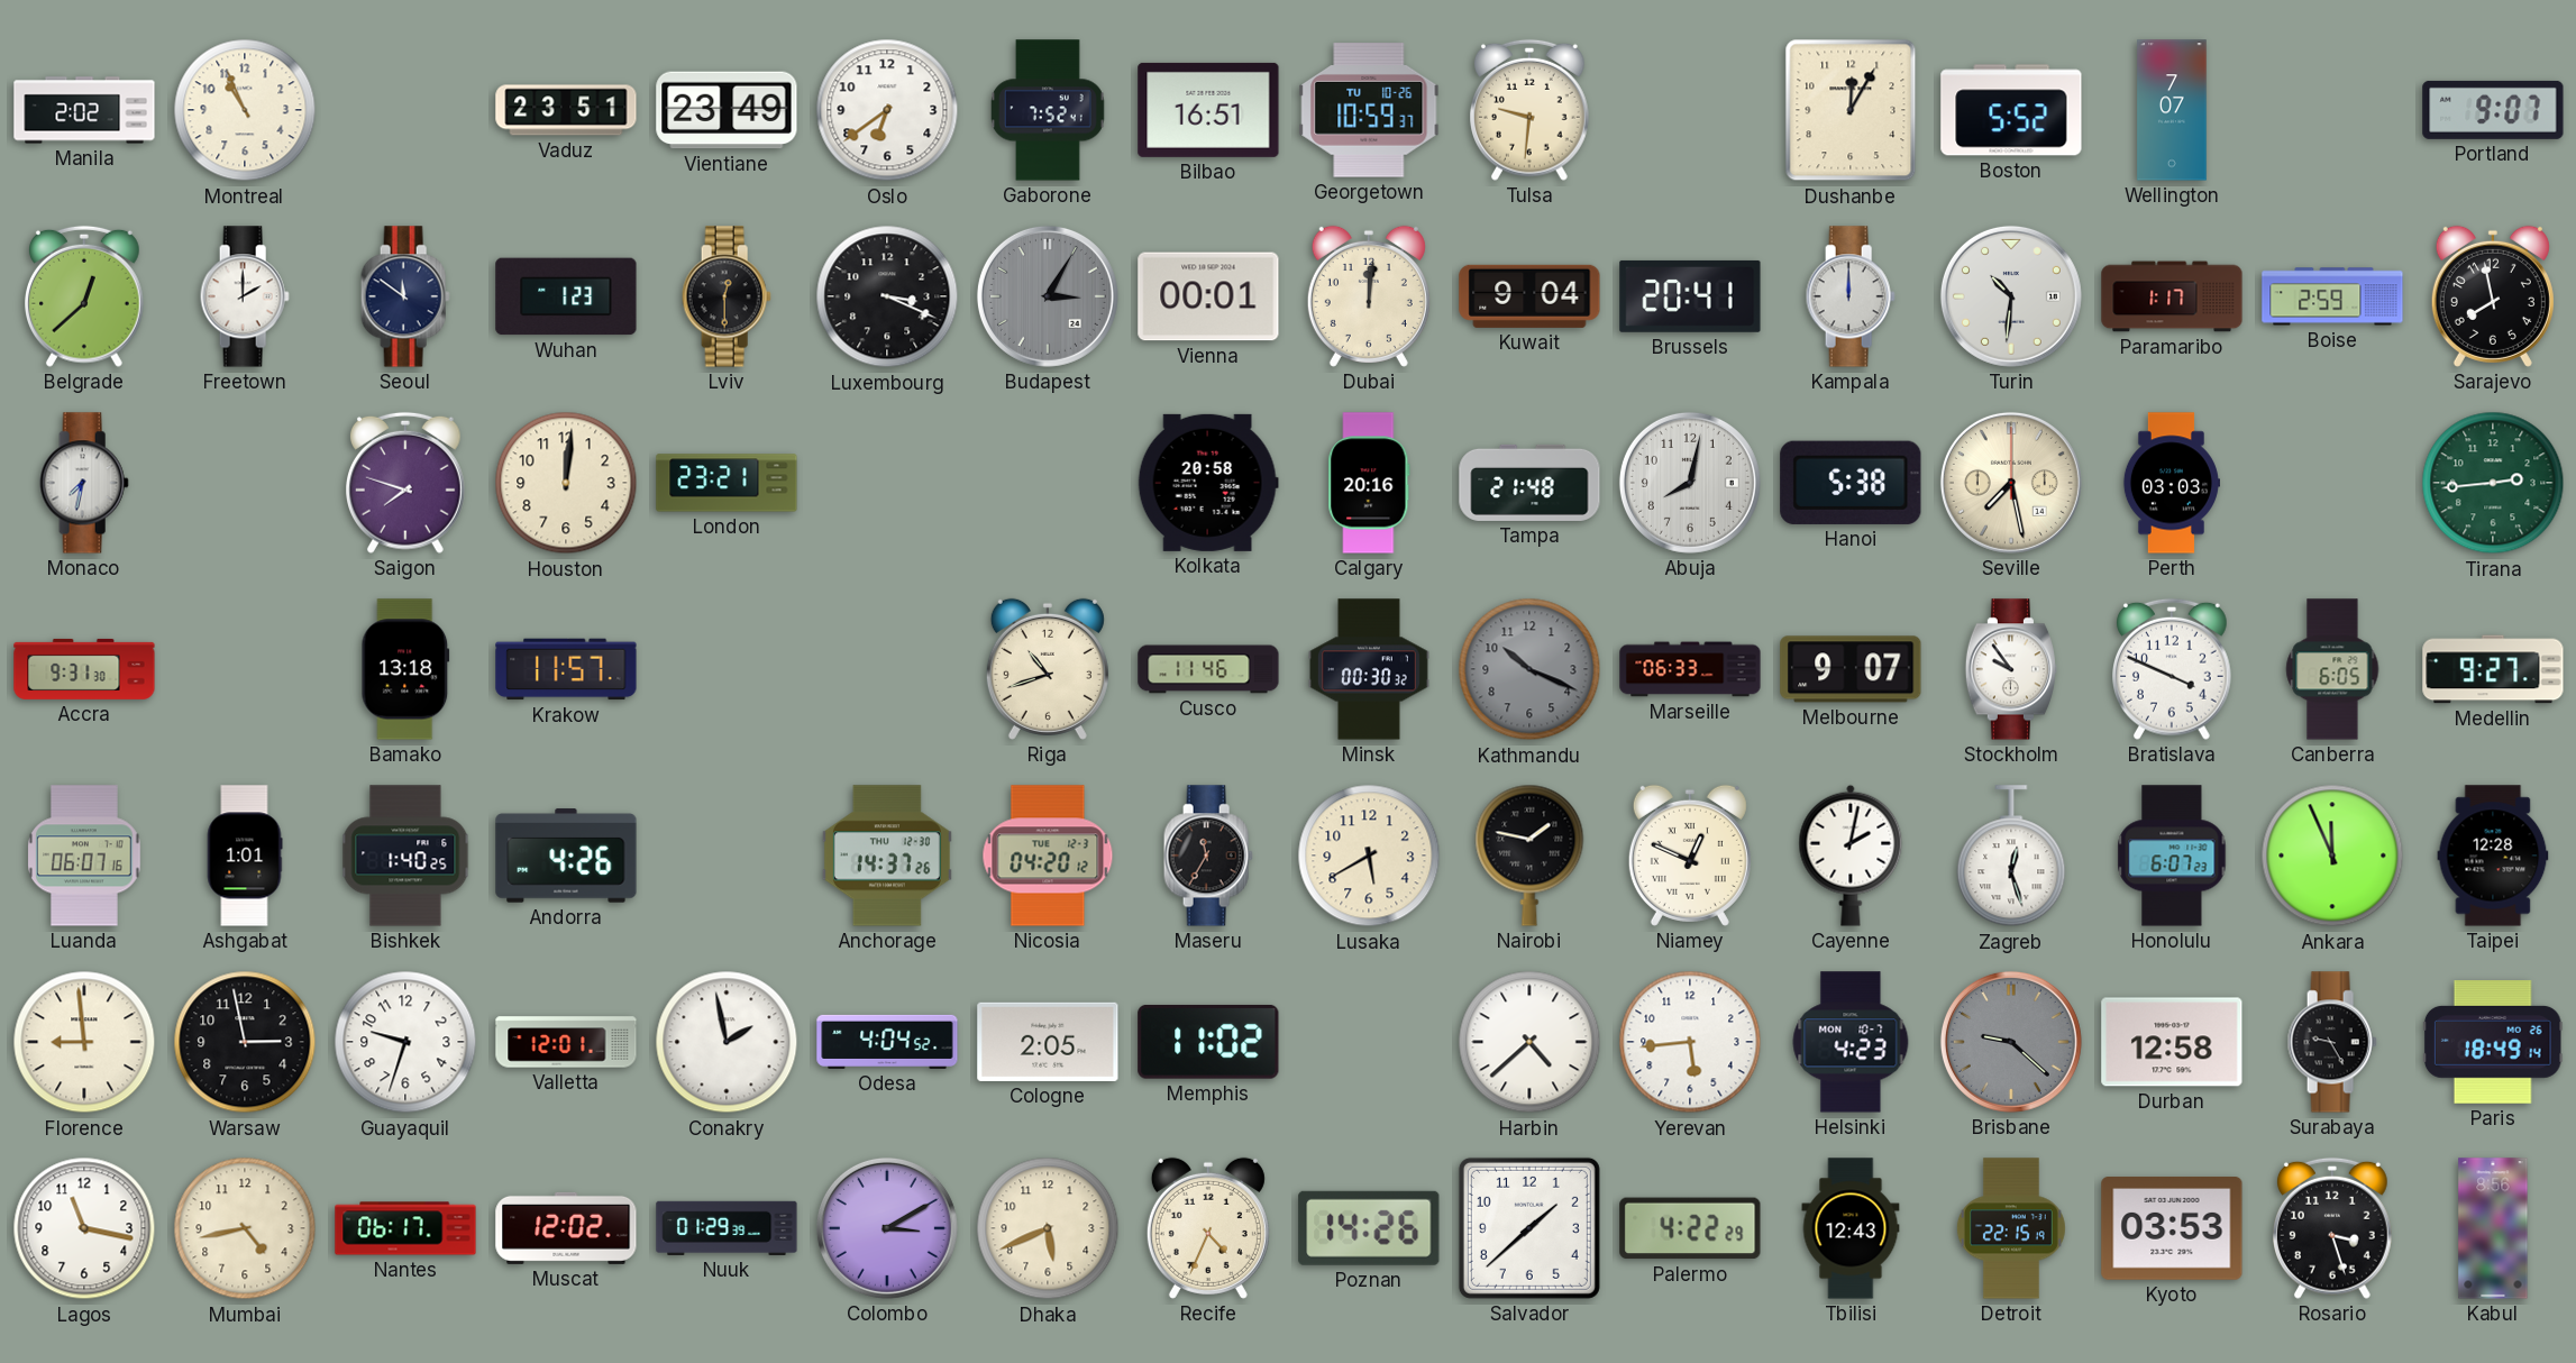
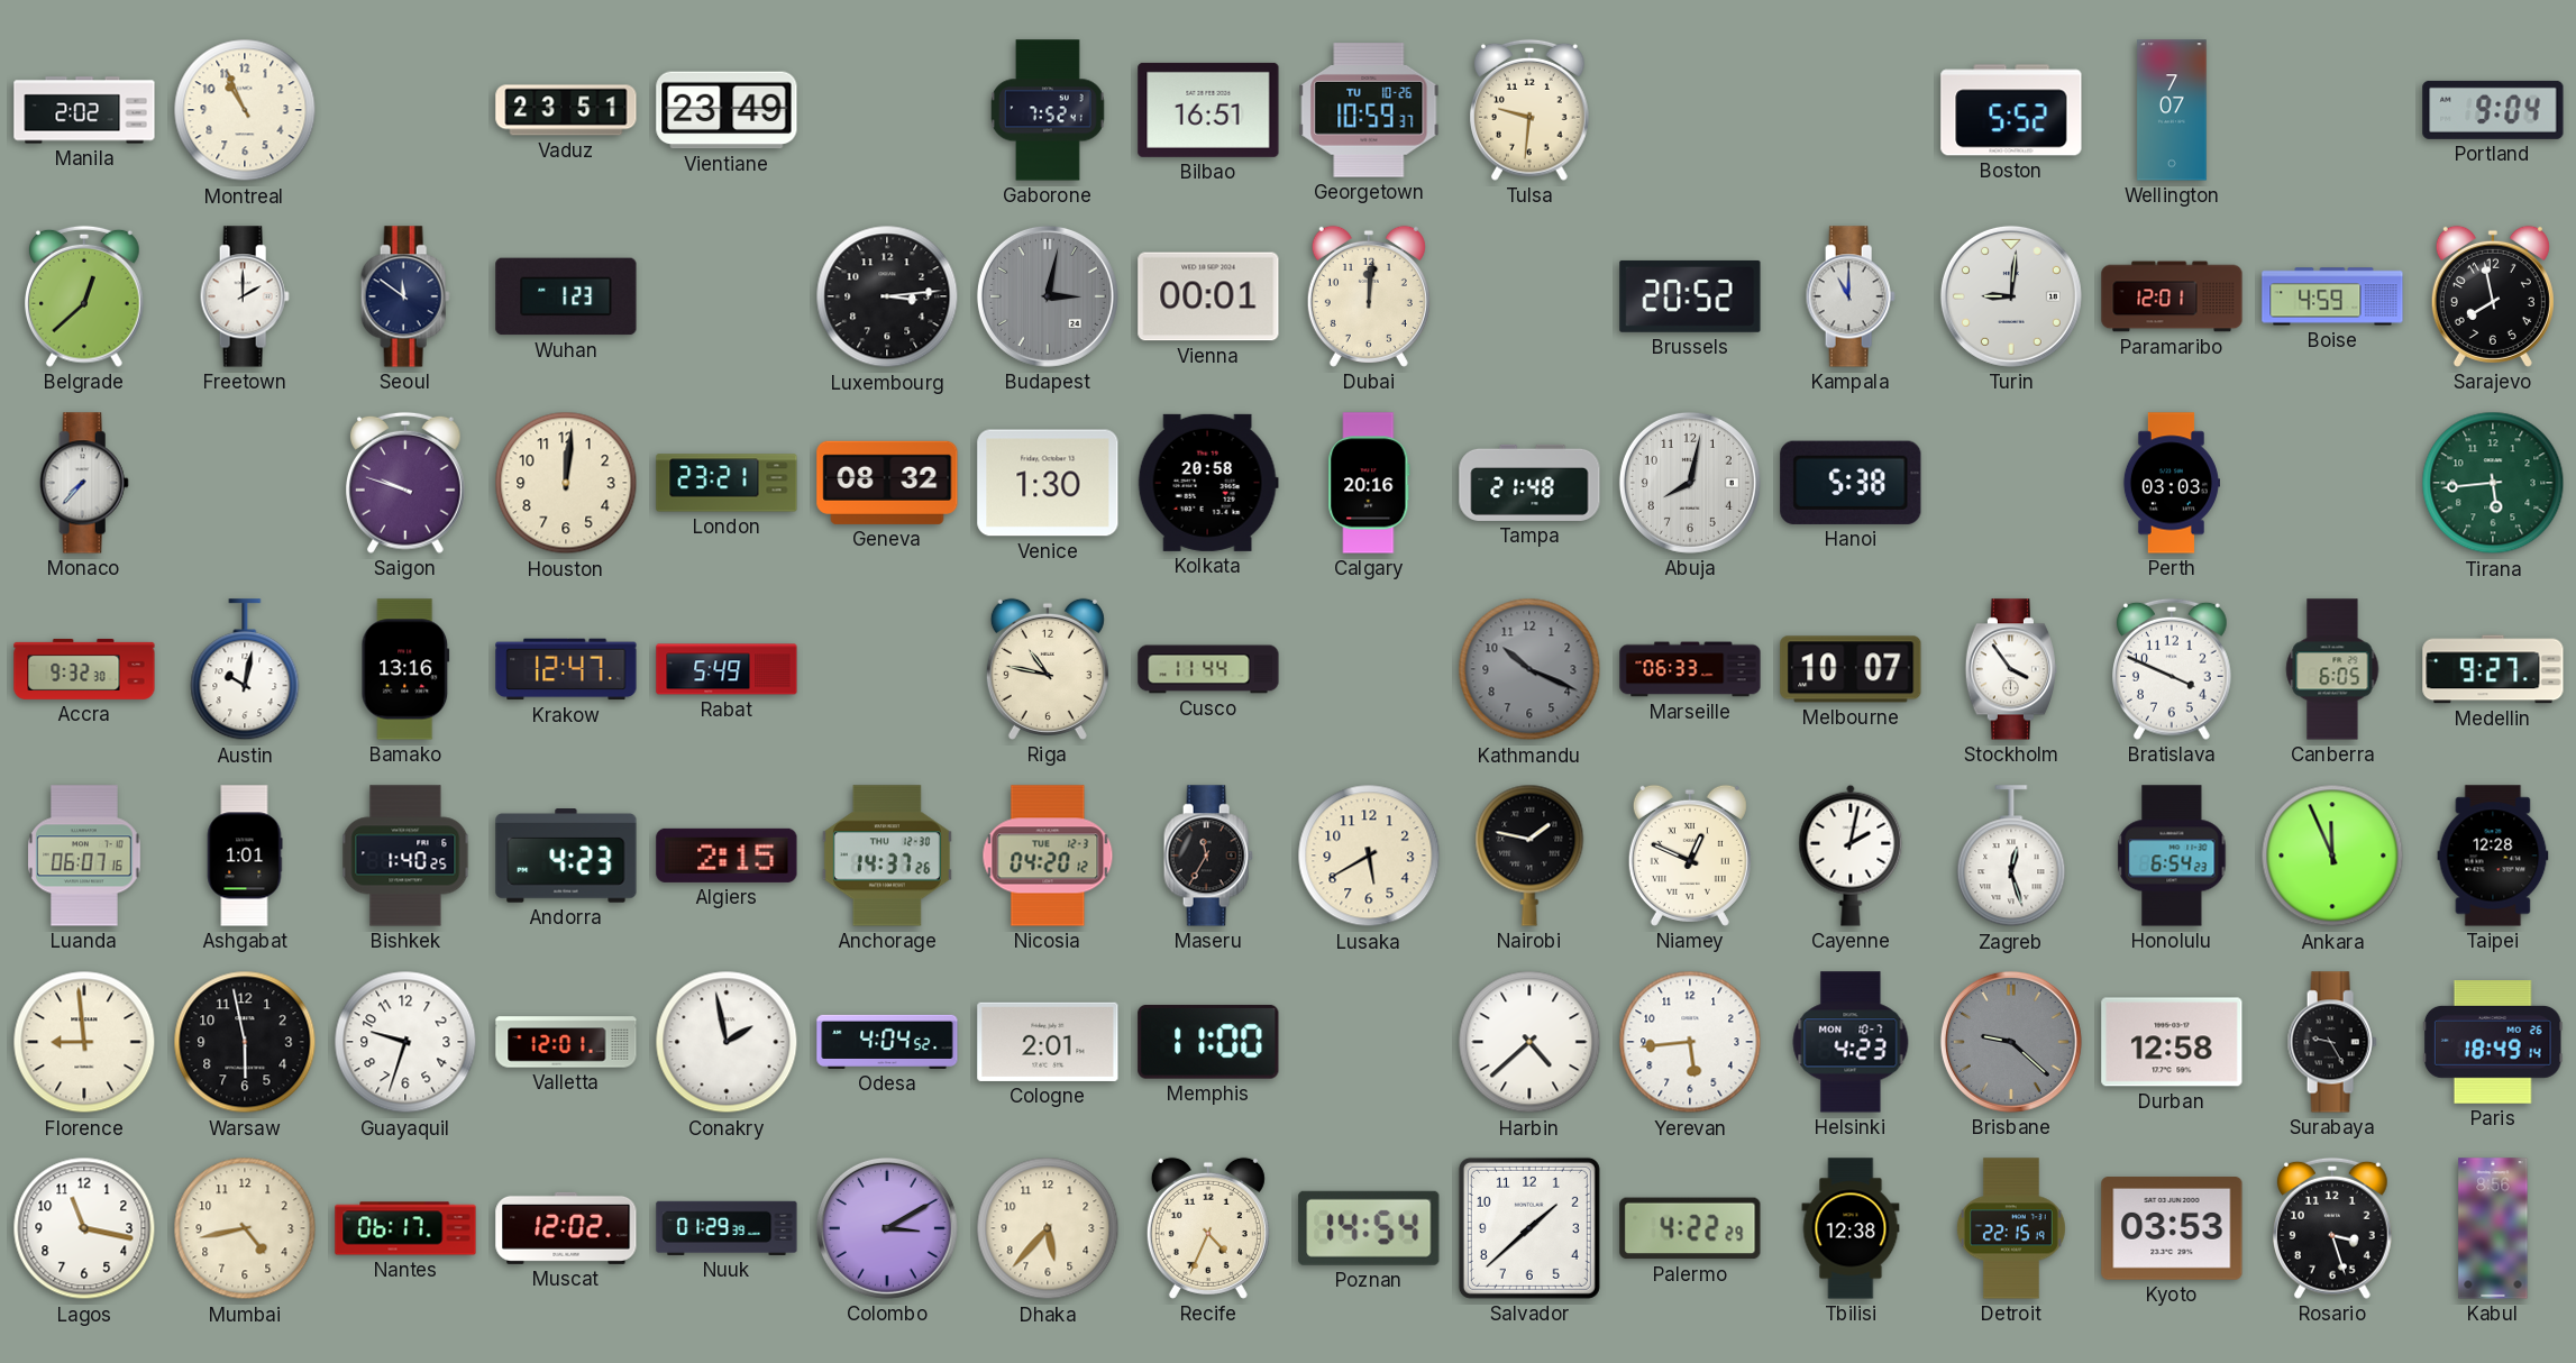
Oslo: 6:39 -> none
Dushanbe: 12:05 -> none
Portland: 9:07 -> 9:04
Lviv: 12:30 -> none
Luxembourg: 3:19 -> 3:14
Budapest: 3:05 -> 3:02
Kuwait: 9:04 -> none
Brussels: 20:41 -> 20:52
Kampala: 12:00 -> 11:00
Turin: 10:31 -> 9:01
Paramaribo: 1:17 -> 12:01
Boise: 2:59 -> 4:59
Monaco: 7:32 -> 7:37
Saigon: 7:48 -> 9:48
Geneva: none -> 08:32
Venice: none -> 1:30
Seville: 7:28 -> none
Tirana: 2:44 -> 5:44
Accra: 9:31 -> 9:32
Austin: none -> 10:02
Bamako: 13:18 -> 13:16
Krakow: 11:57 -> 12:47
Rabat: none -> 5:49
Riga: 10:42 -> 10:47
Cusco: 11:46 -> 11:44
Minsk: 00:30 -> none
Melbourne: 9:07 -> 10:07
Stockholm: 9:54 -> 3:54
Andorra: 4:26 -> 4:23
Algiers: none -> 2:15
Honolulu: 6:07 -> 6:54
Warsaw: 2:58 -> 5:58
Cologne: 2:05 -> 2:01
Memphis: 11:02 -> 11:00
Dhaka: 5:41 -> 5:37
Poznan: 14:26 -> 14:54
Tbilisi: 12:43 -> 12:38
